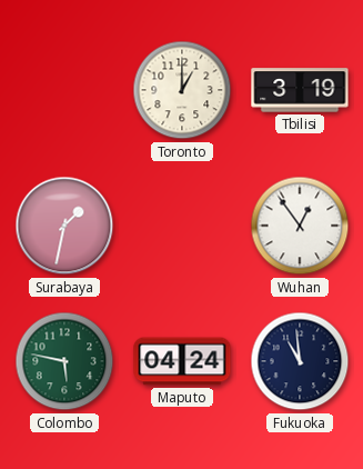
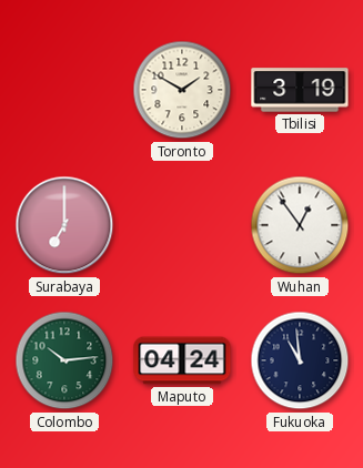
Toronto: 1:00 -> 1:50
Surabaya: 1:32 -> 7:00
Colombo: 5:47 -> 10:14
